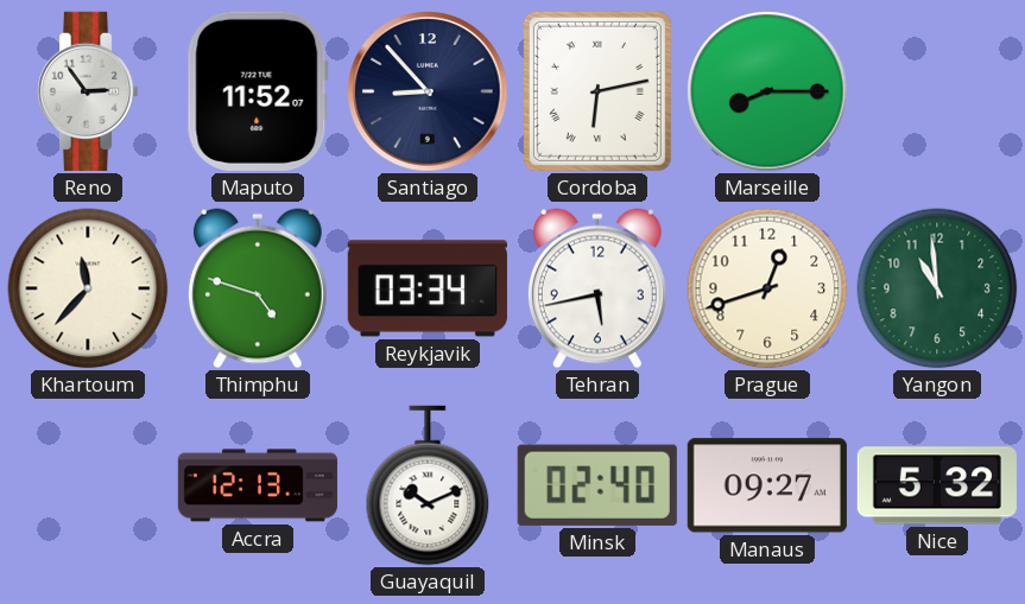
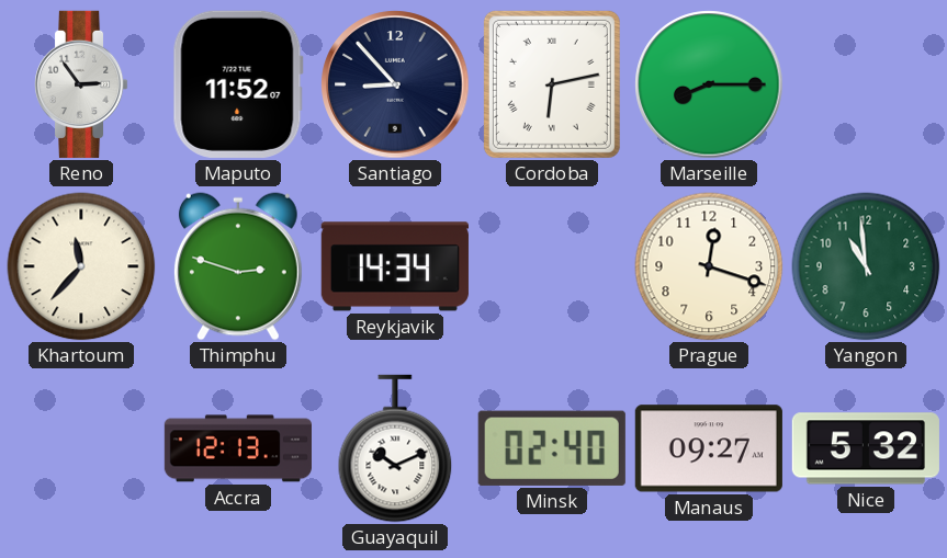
Thimphu: 4:48 -> 2:48
Reykjavik: 03:34 -> 14:34
Tehran: 5:43 -> none
Prague: 12:42 -> 12:18
